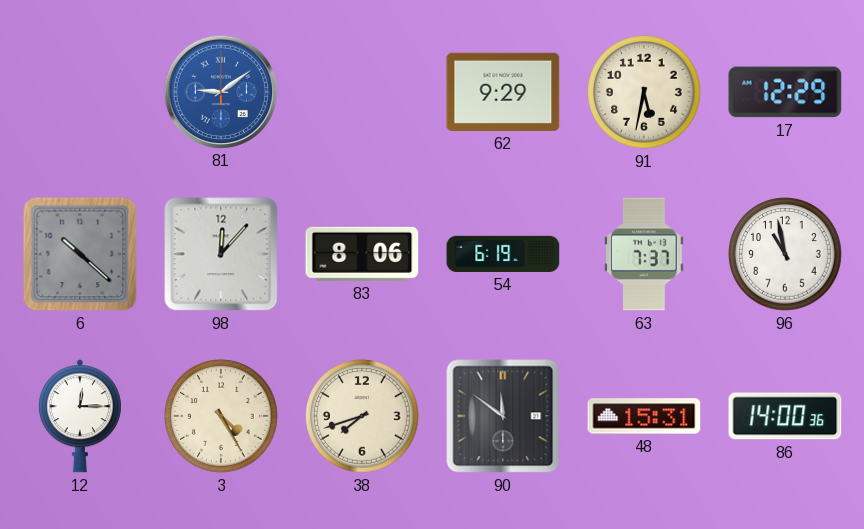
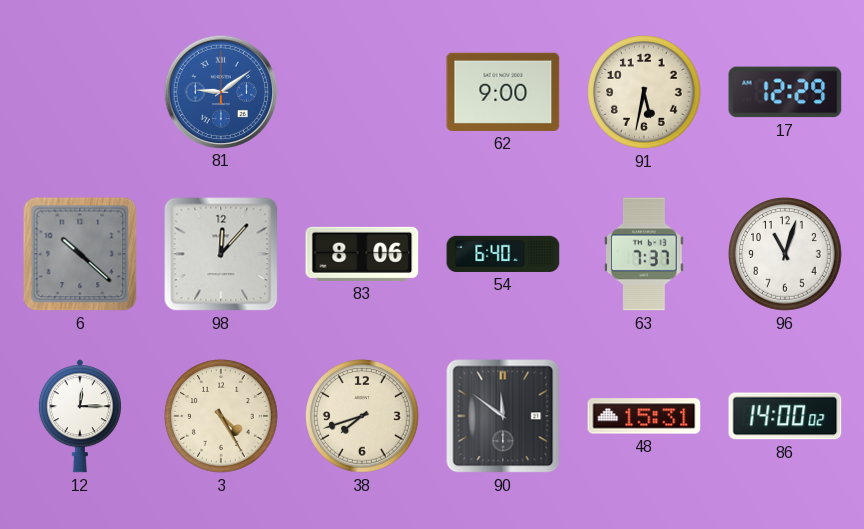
62: 9:29 -> 9:00
54: 6:19 -> 6:40
96: 10:58 -> 11:03
86: 14:00:36 -> 14:00:02
